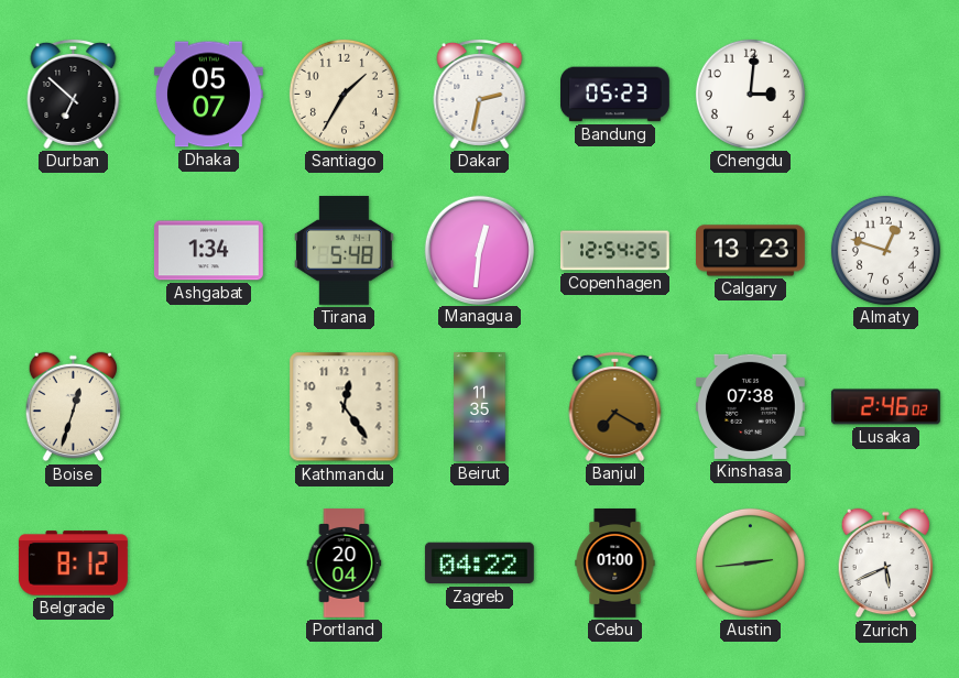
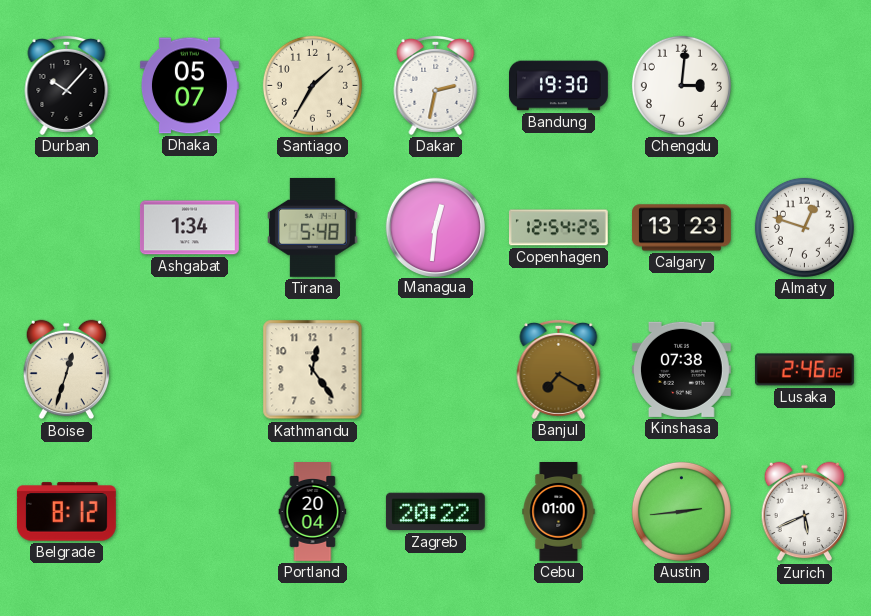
Durban: 6:52 -> 10:07
Bandung: 05:23 -> 19:30
Beirut: 11:35 -> none
Zagreb: 04:22 -> 20:22
